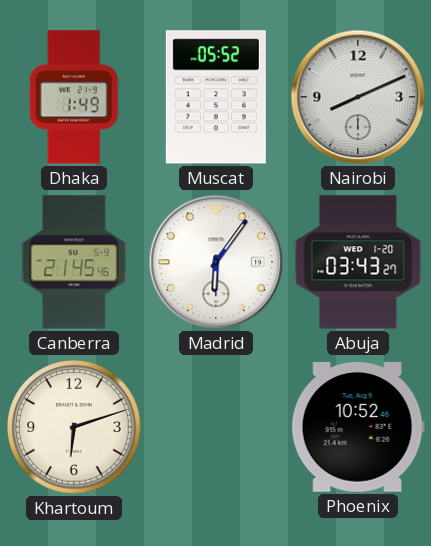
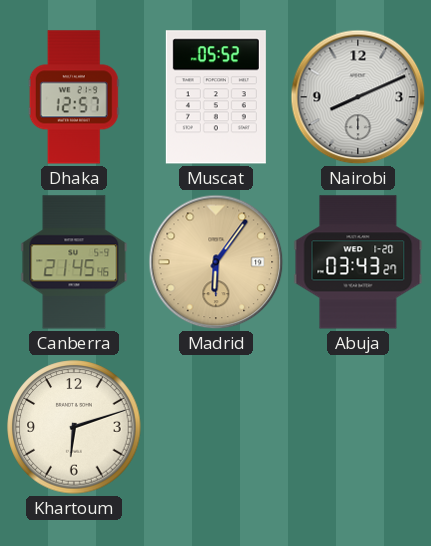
Dhaka: 1:49 -> 12:57
Madrid dial: white -> champagne
Phoenix: 10:52 -> none
